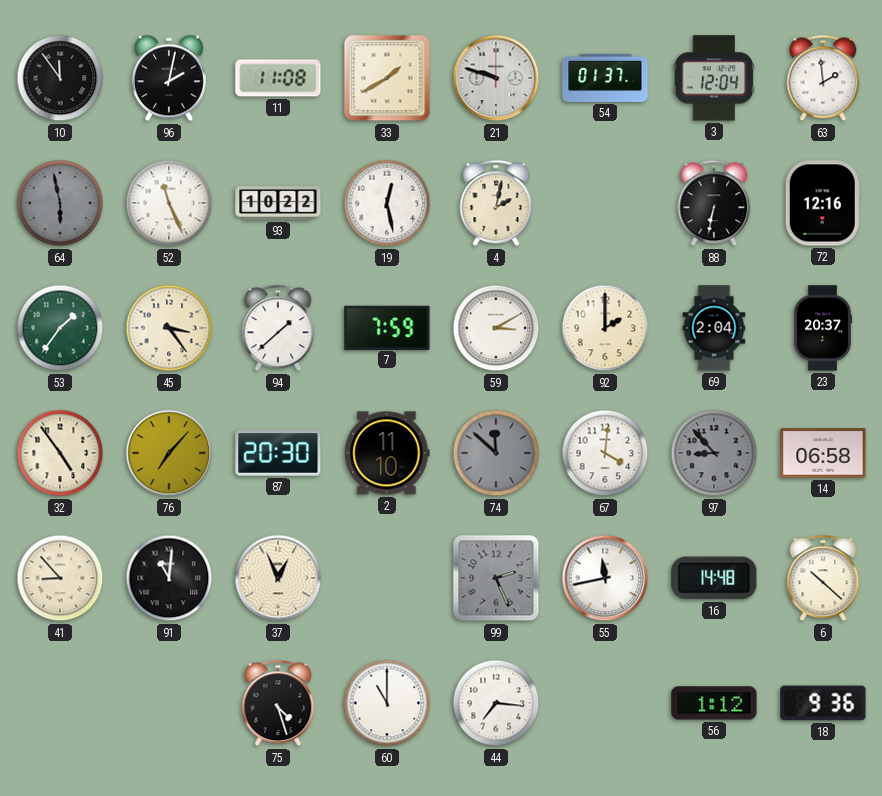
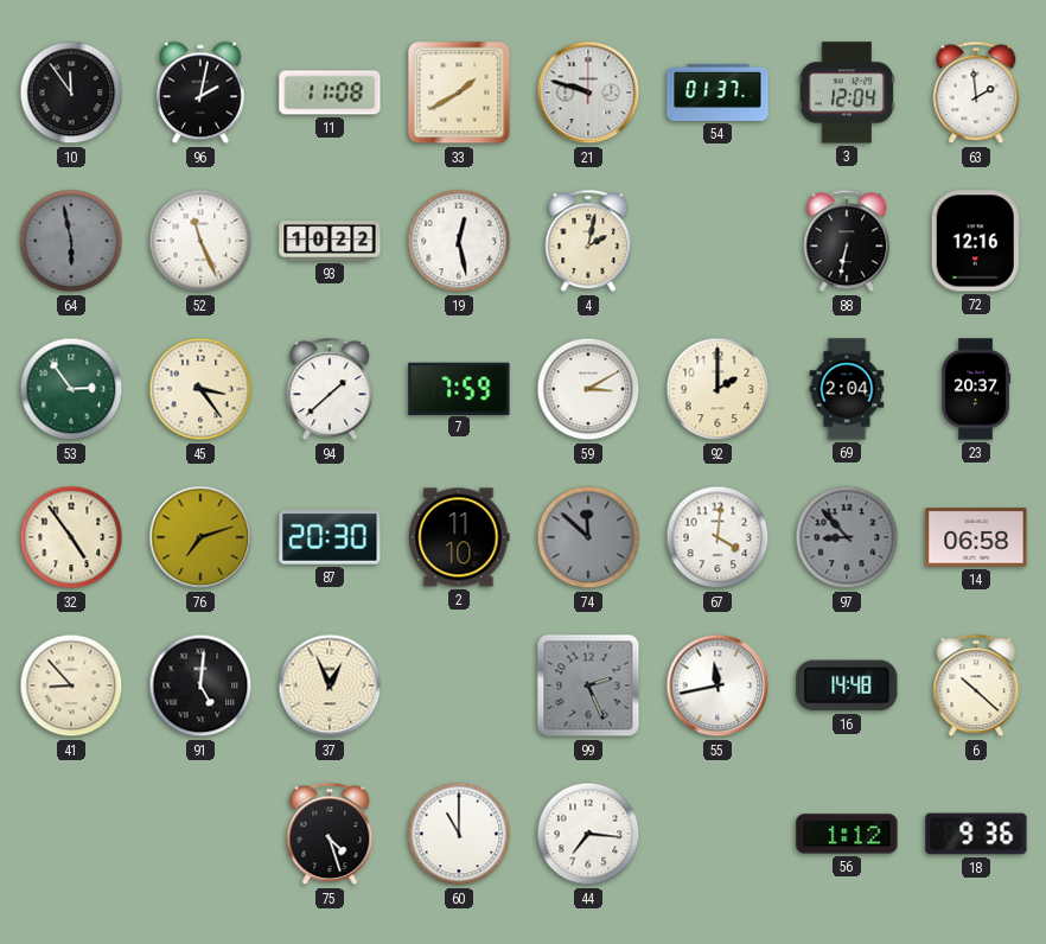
53: 1:36 -> 2:54
76: 7:07 -> 7:12
91: 11:01 -> 5:01
